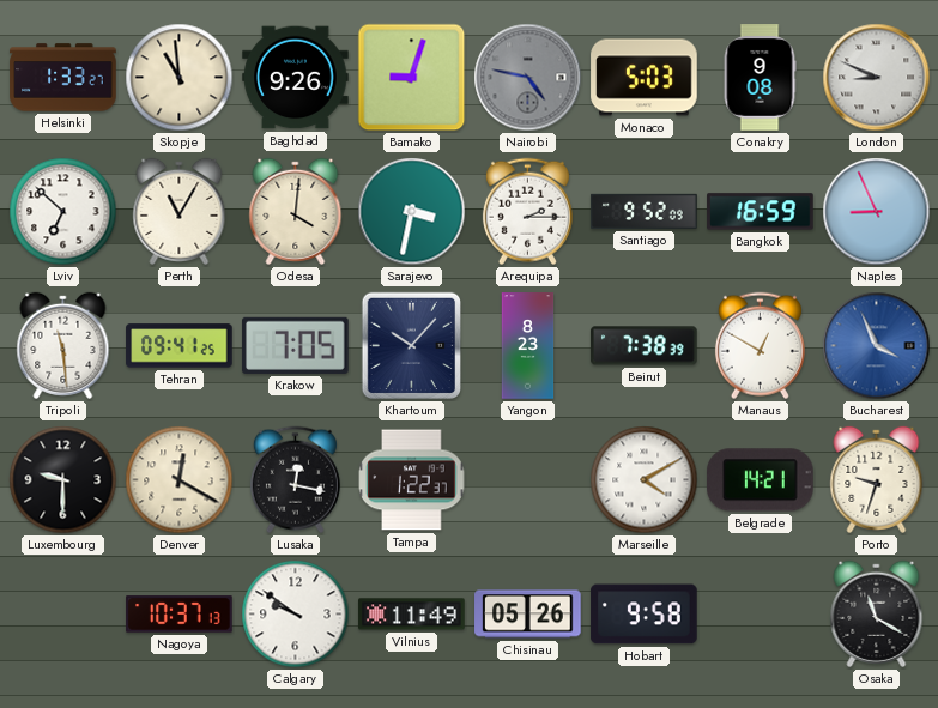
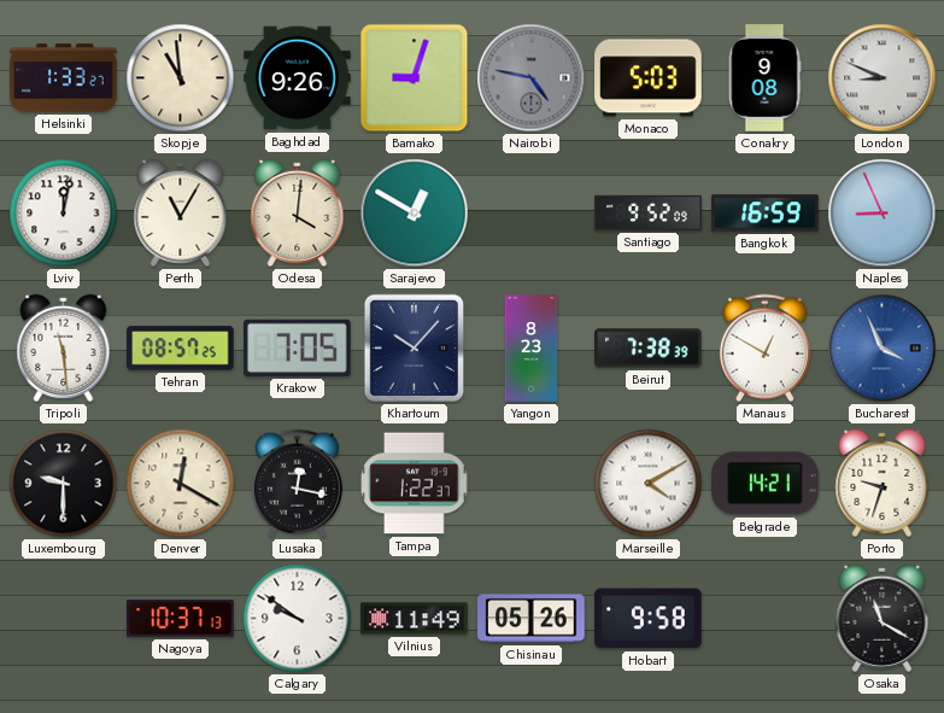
Lviv: 6:52 -> 12:02
Sarajevo: 3:32 -> 12:50
Arequipa: 2:15 -> none
Tehran: 09:41 -> 08:57
